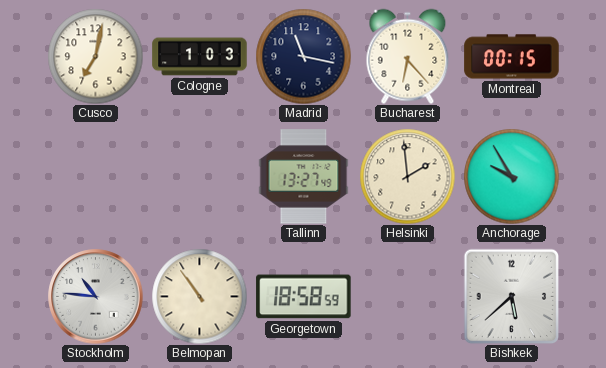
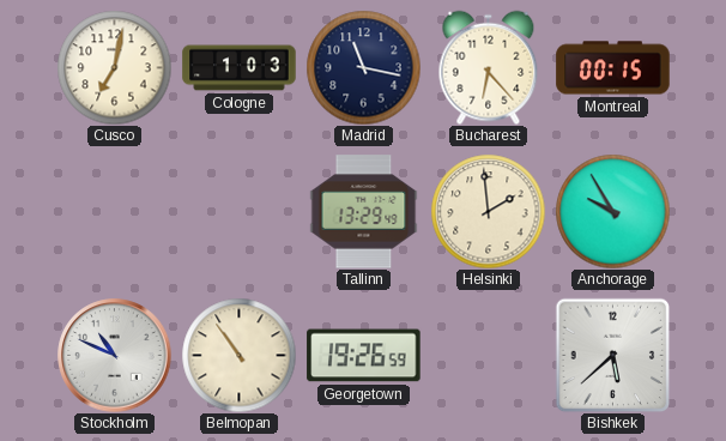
Tallinn: 13:27 -> 13:29
Stockholm: 10:46 -> 10:49
Georgetown: 18:58 -> 19:26
